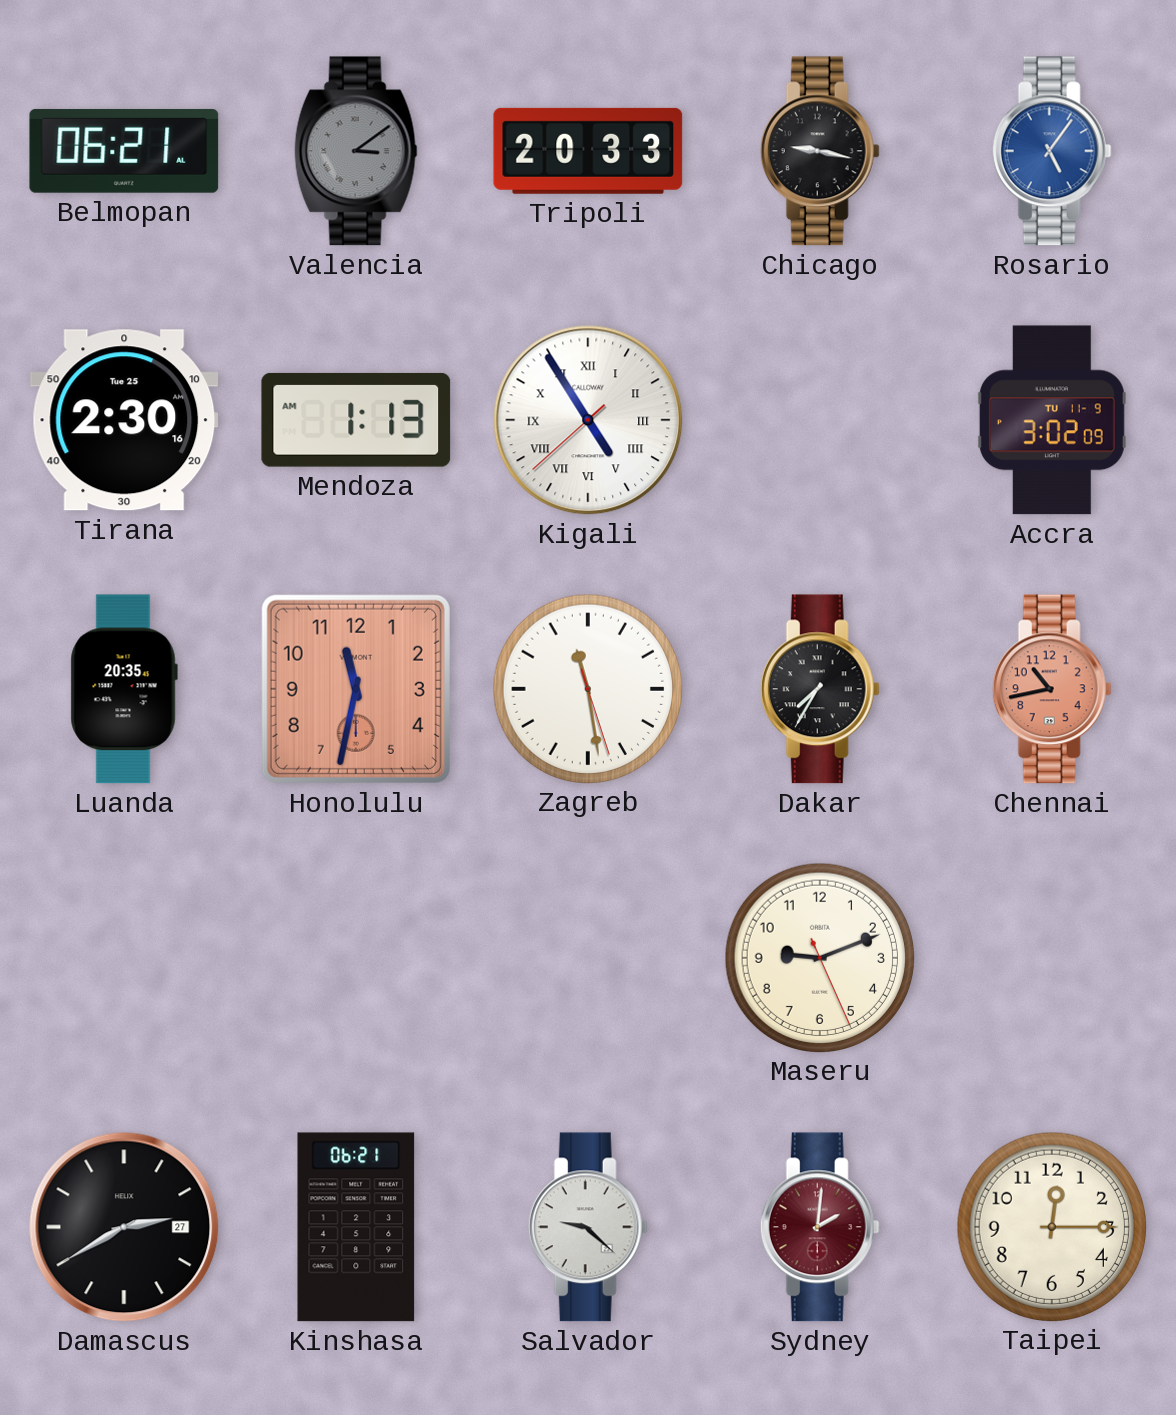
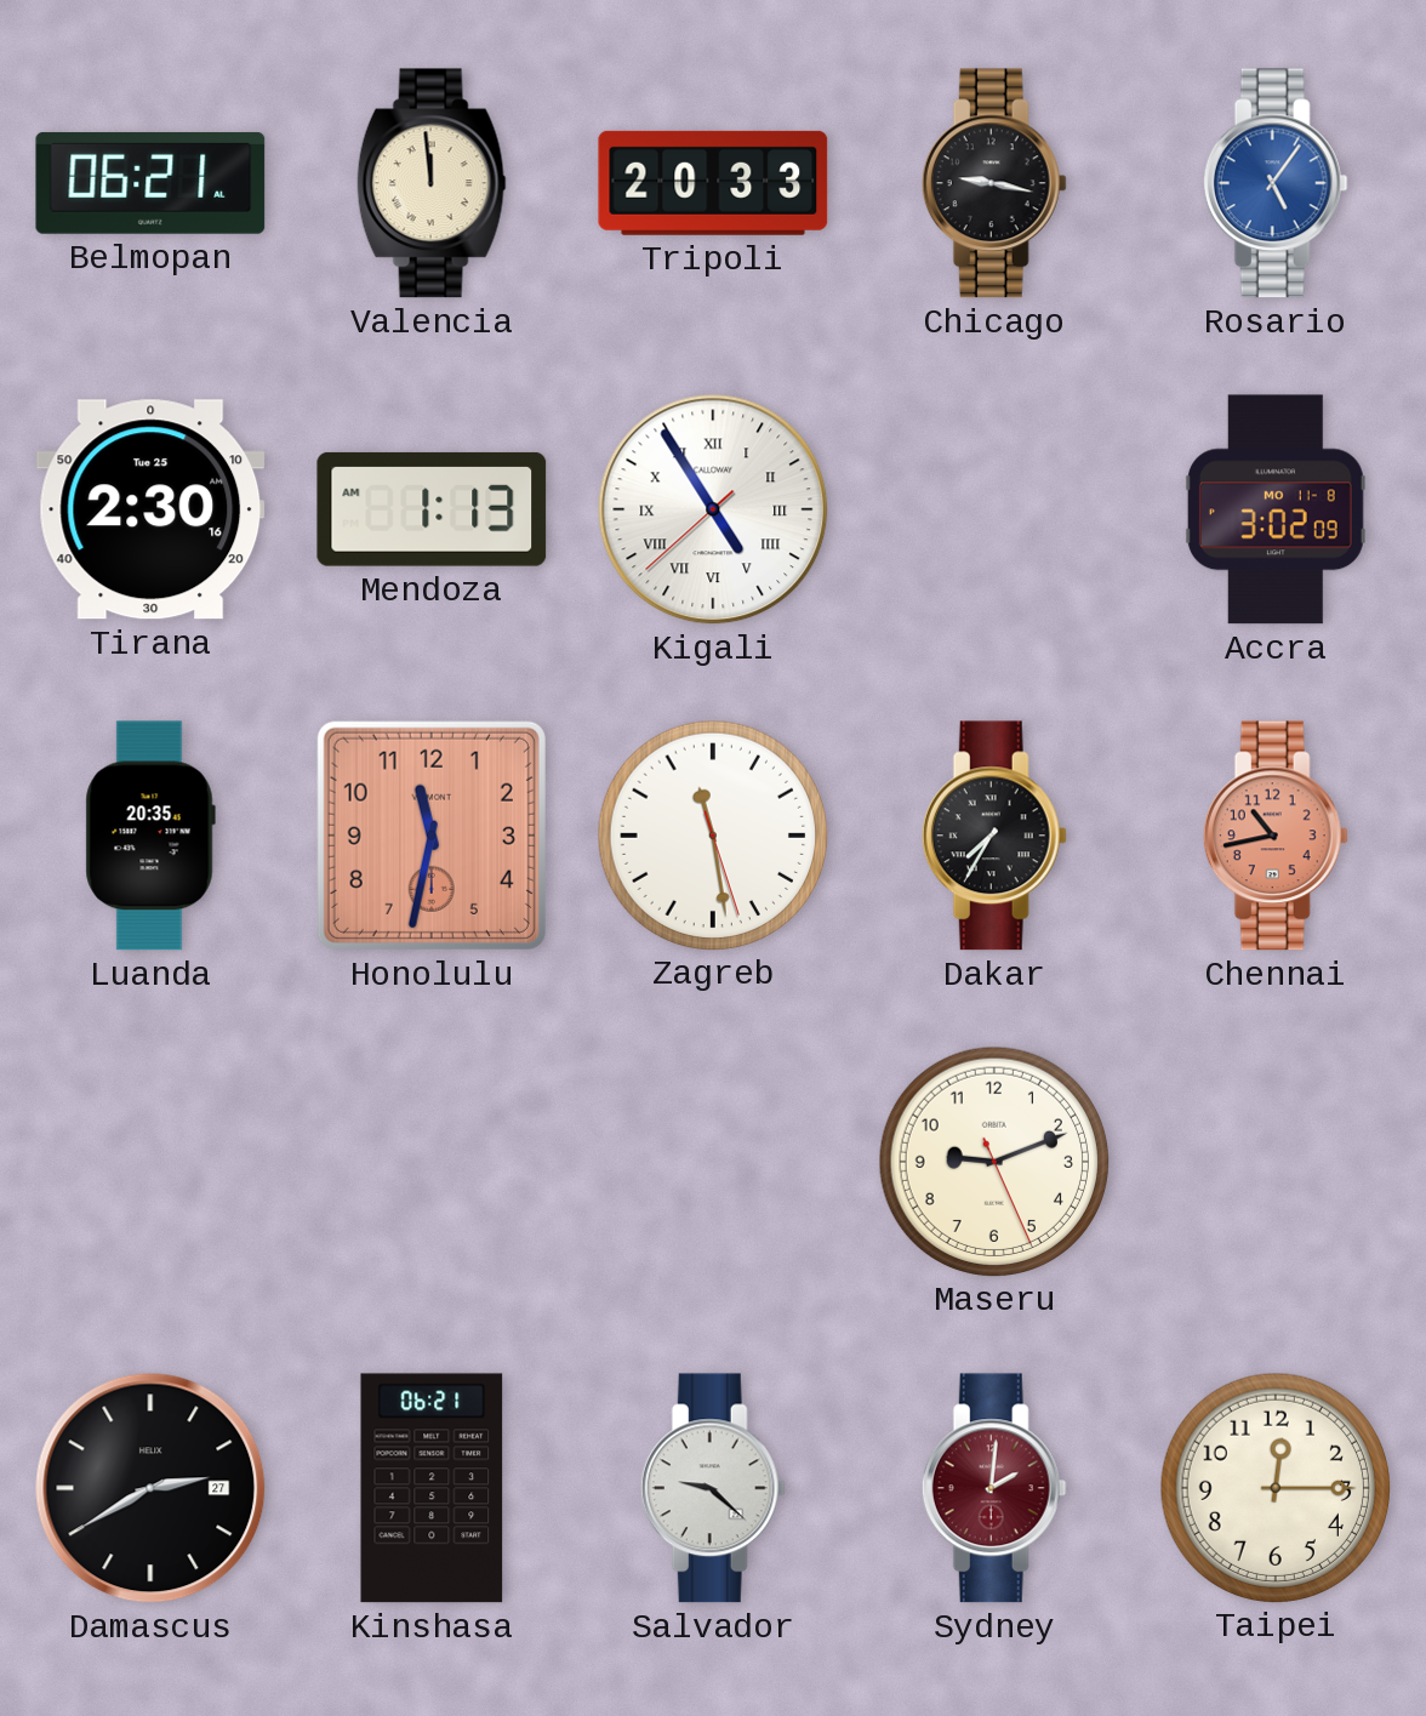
Valencia: 3:09 -> 11:59
Valencia dial: grey -> cream
Accra date: TU 11-9 -> MO 11-8
